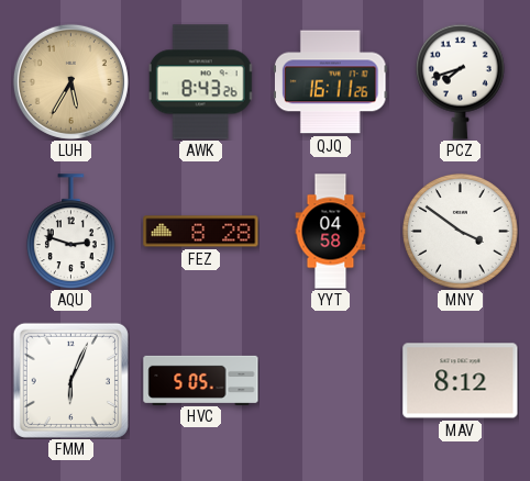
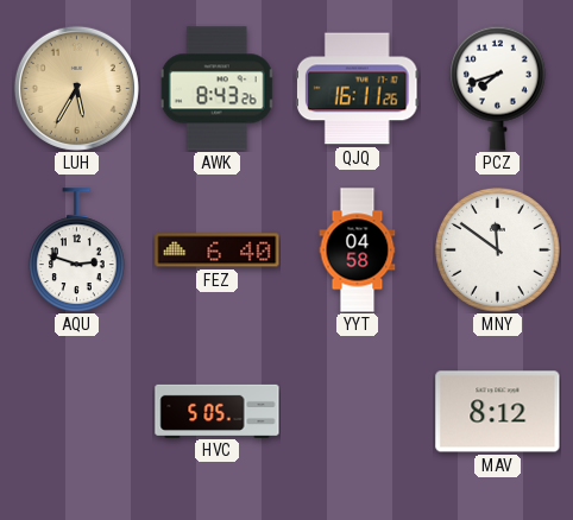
FEZ: 8:28 -> 6:40
MNY: 3:51 -> 11:51
FMM: 6:04 -> none
